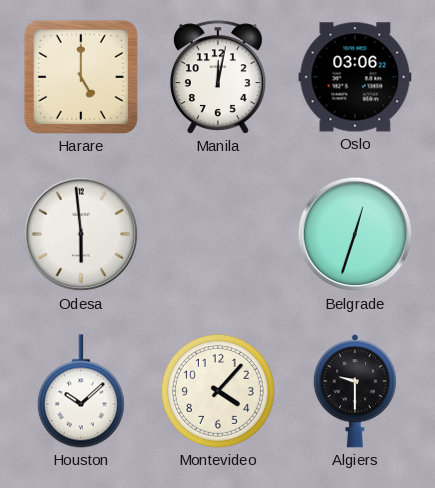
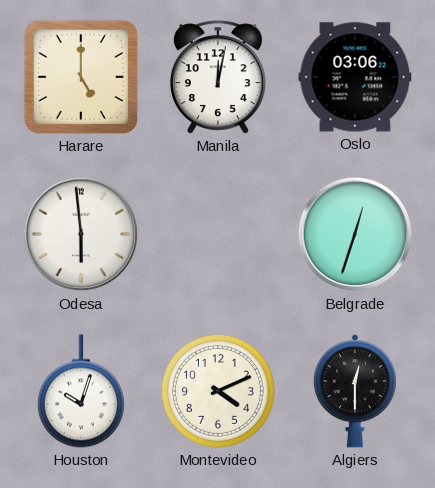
Houston: 10:08 -> 10:03
Montevideo: 4:07 -> 4:11
Algiers: 9:30 -> 12:30
